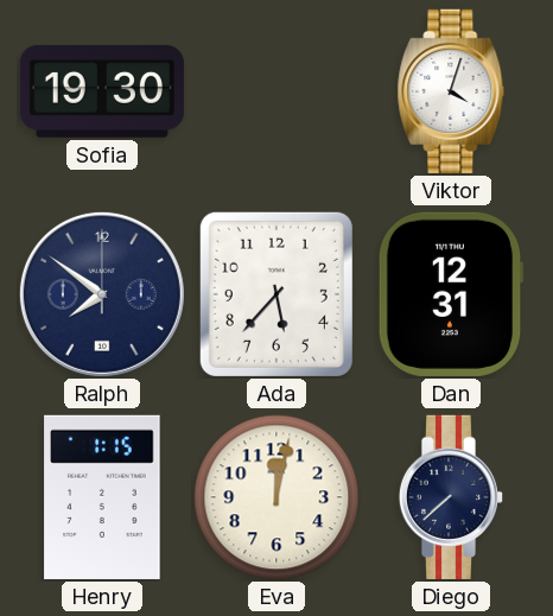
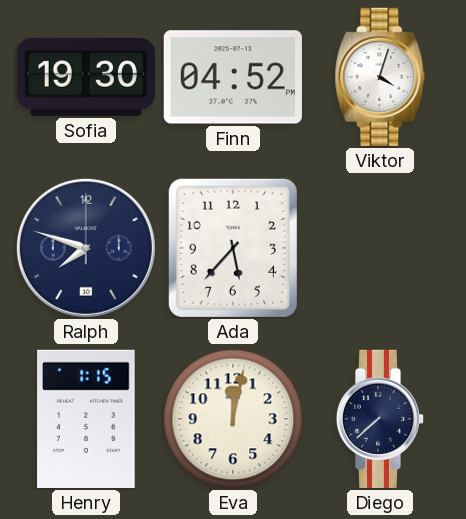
Finn: none -> 04:52
Ralph: 7:51 -> 7:48
Dan: 12:31 -> none
